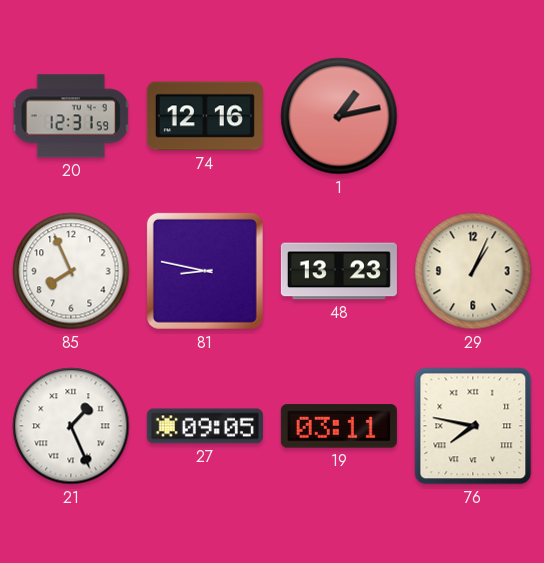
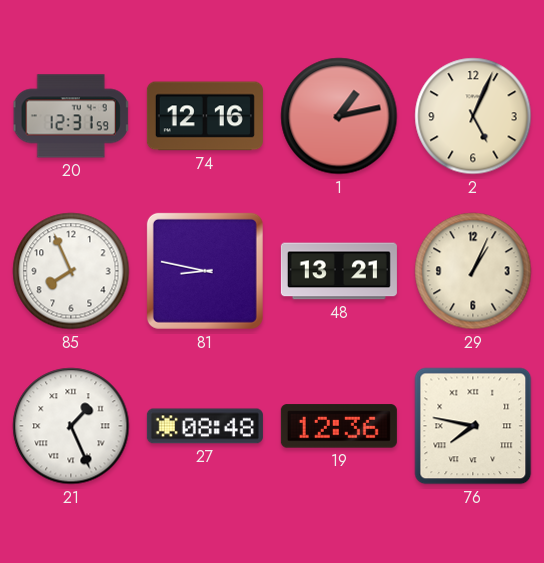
2: none -> 5:04
48: 13:23 -> 13:21
27: 09:05 -> 08:48
19: 03:11 -> 12:36
